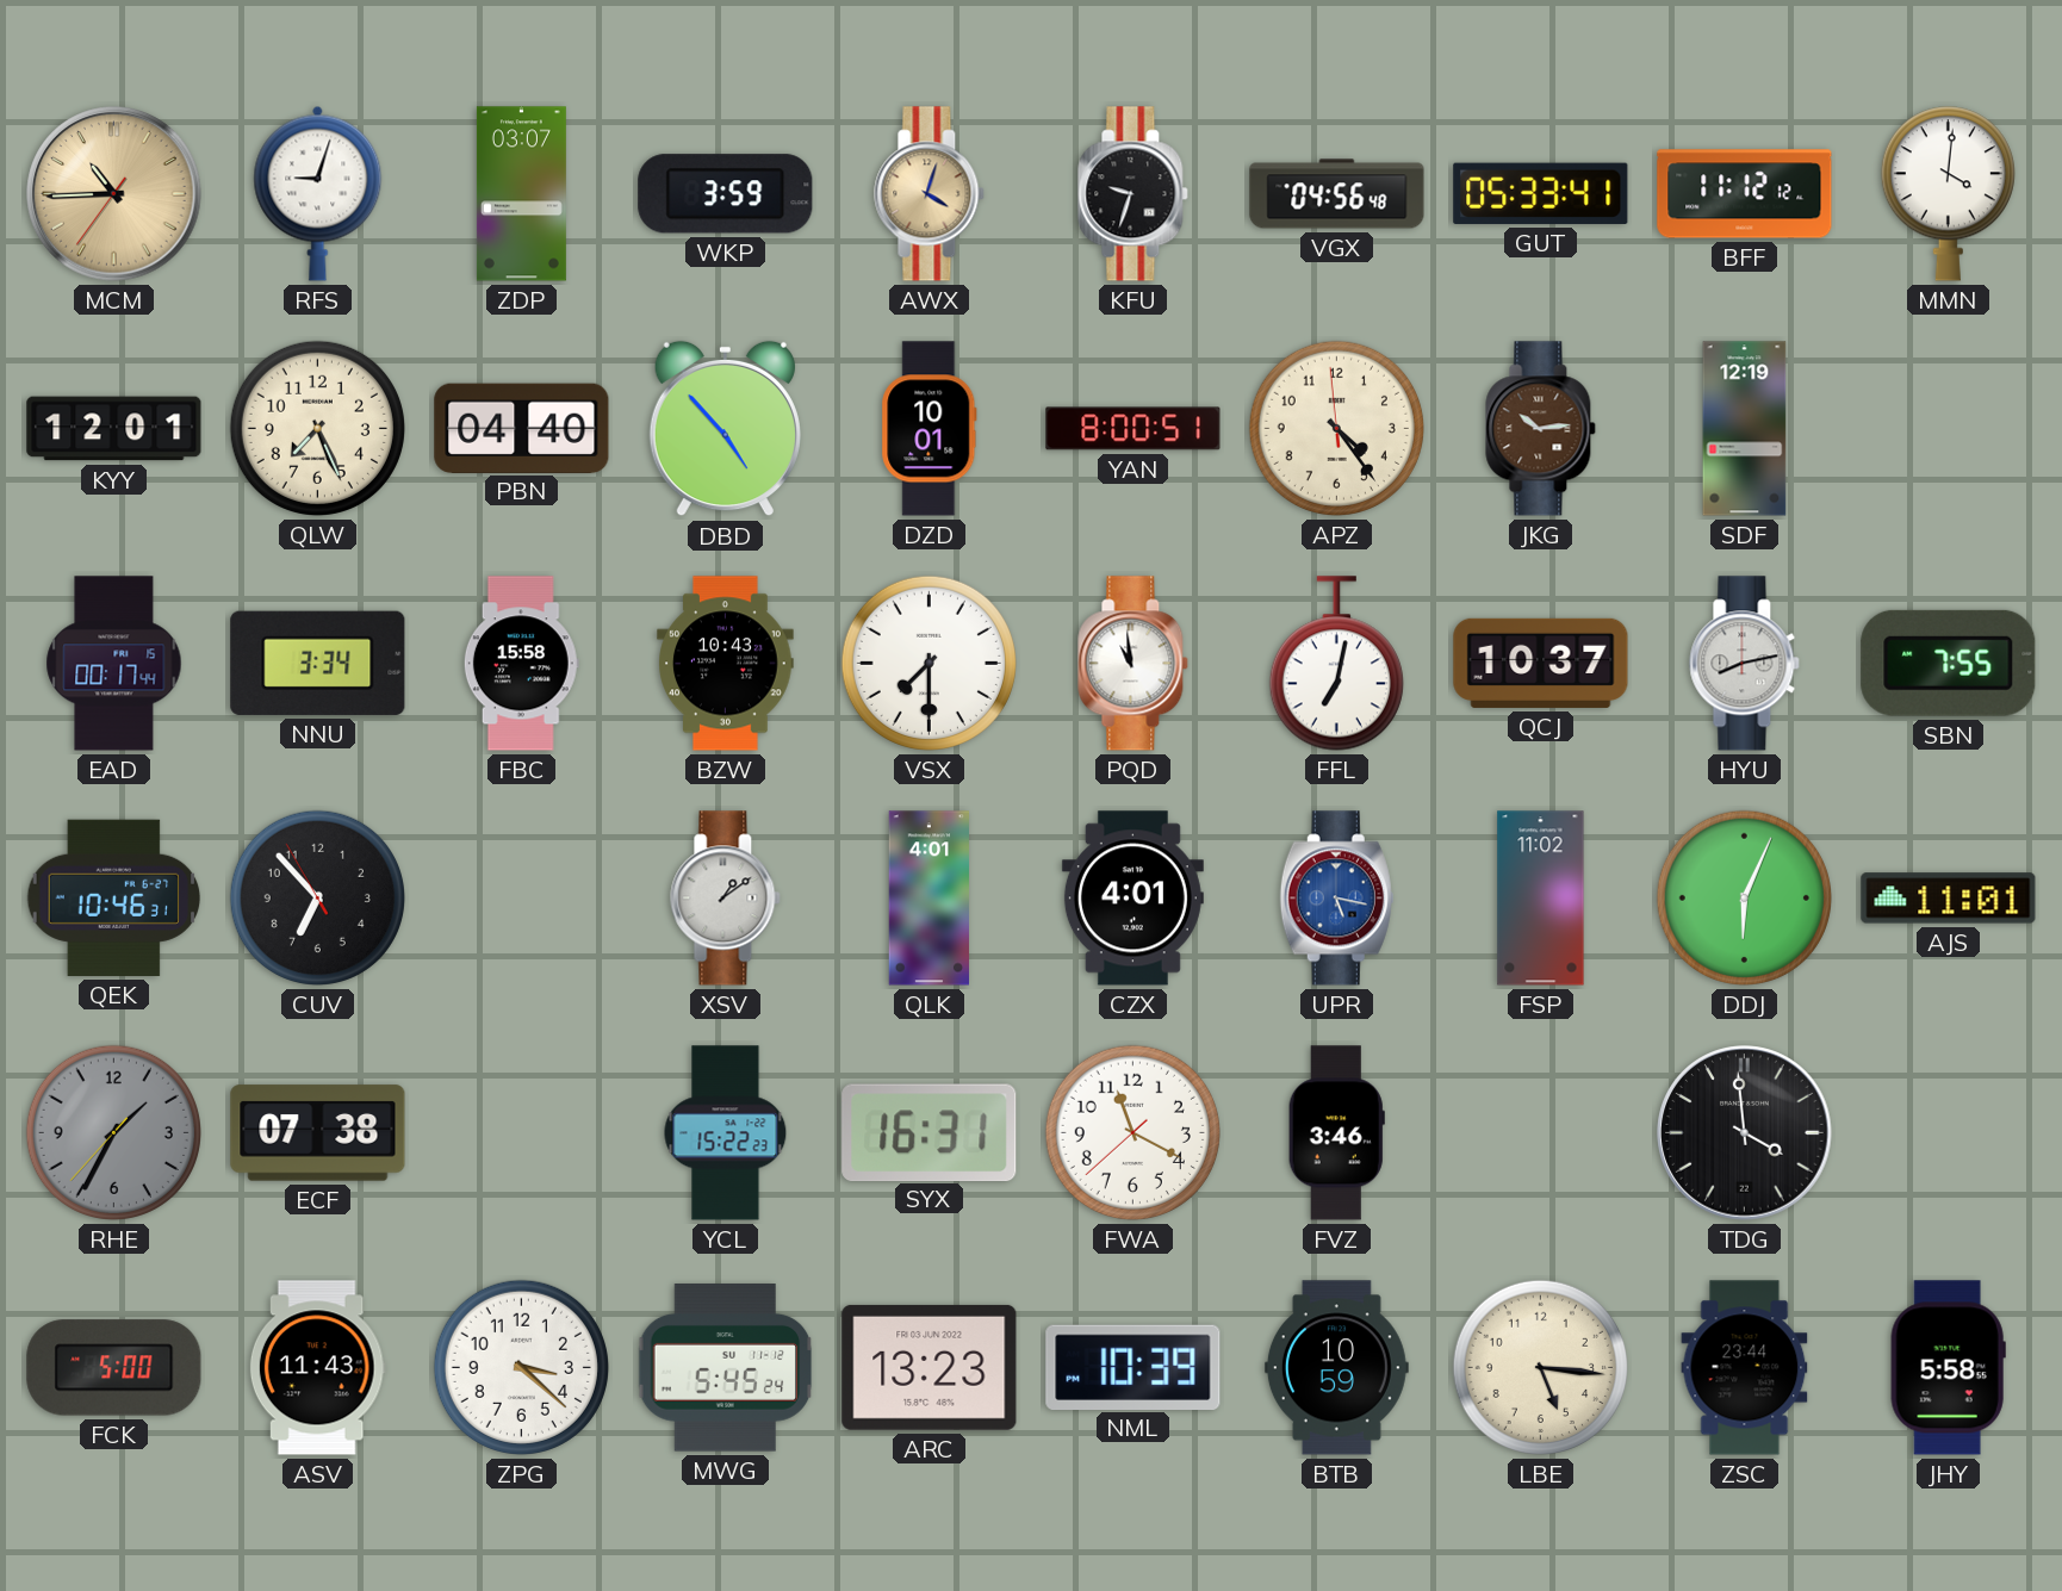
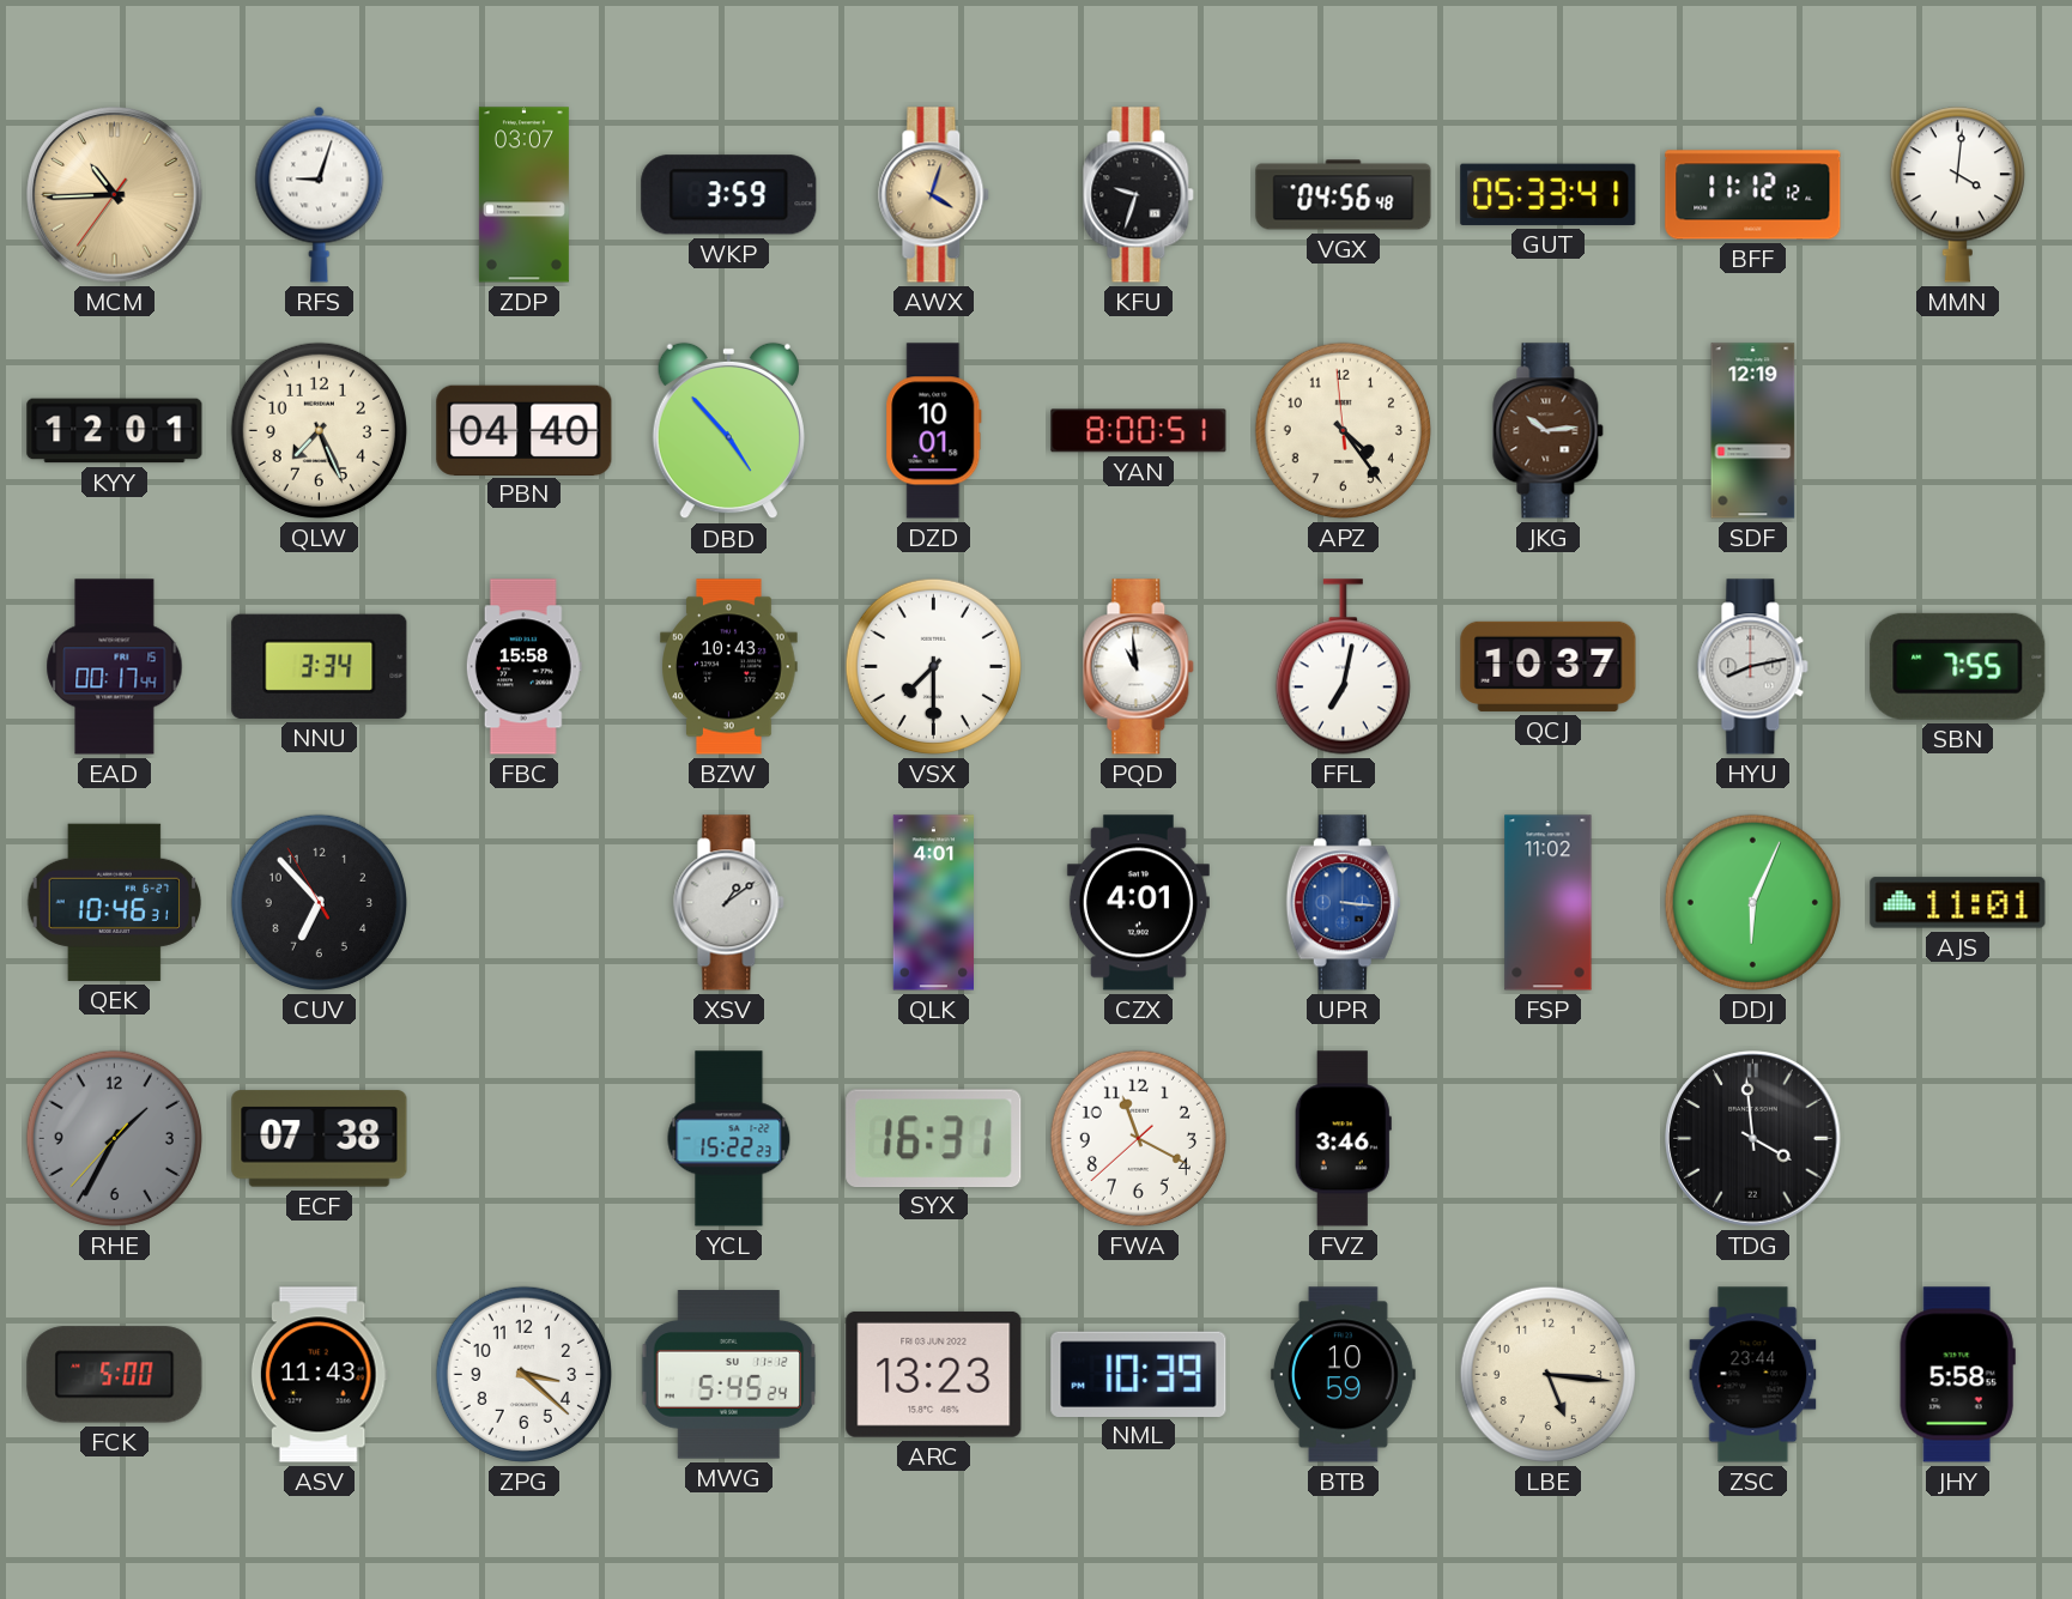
UPR: 5:17 -> 3:16
